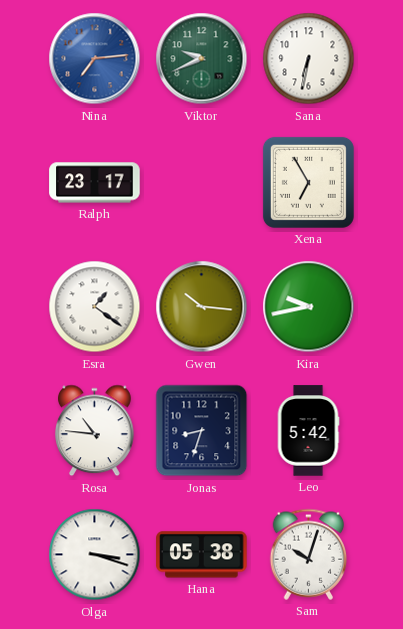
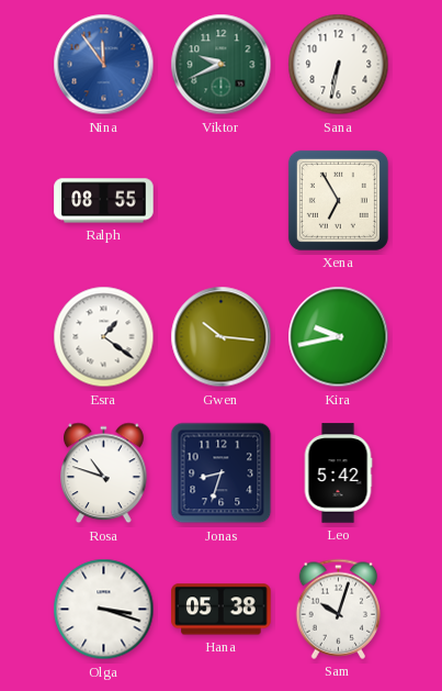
Nina: 7:14 -> 11:54
Ralph: 23:17 -> 08:55
Rosa: 10:46 -> 10:48
